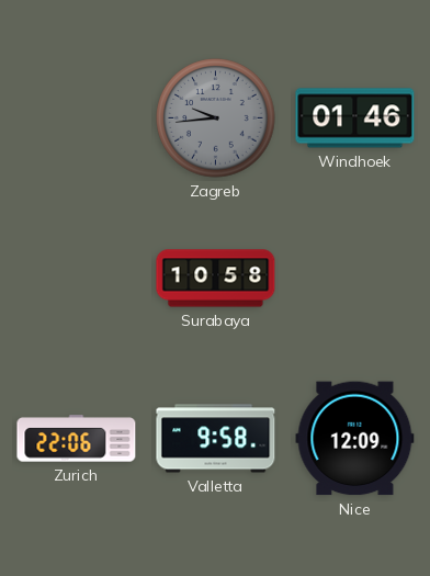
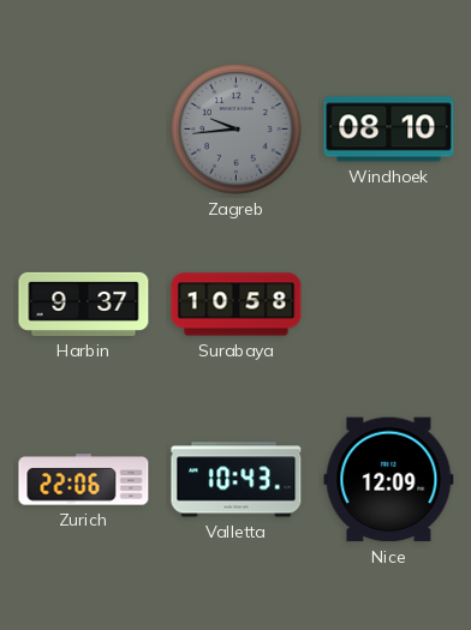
Windhoek: 01:46 -> 08:10
Harbin: none -> 9:37
Valletta: 9:58 -> 10:43
